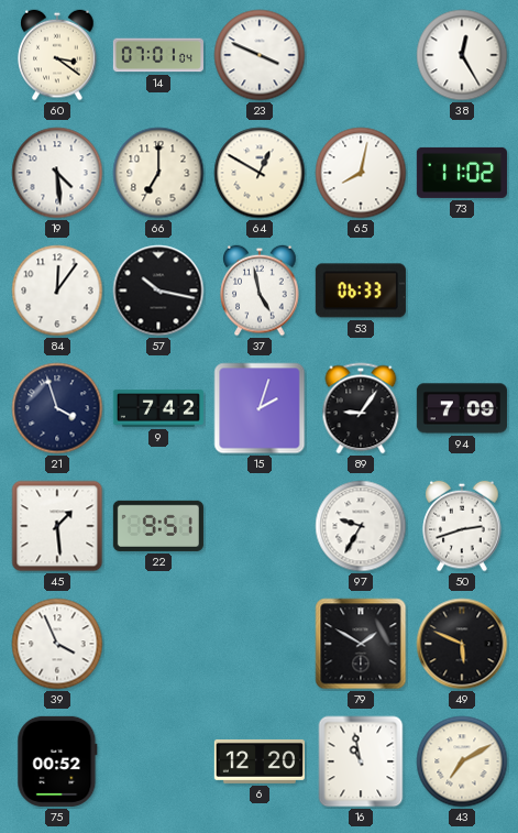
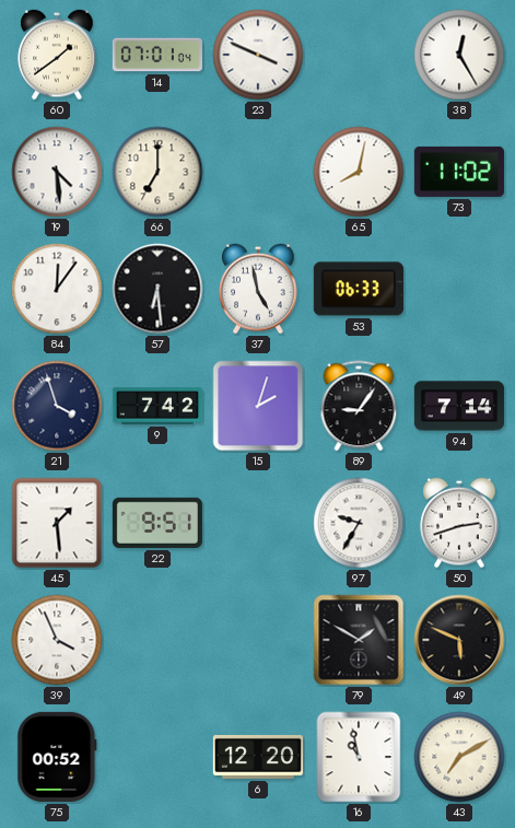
60: 3:21 -> 1:39
64: 12:50 -> none
57: 10:17 -> 6:29
94: 7:09 -> 7:14
